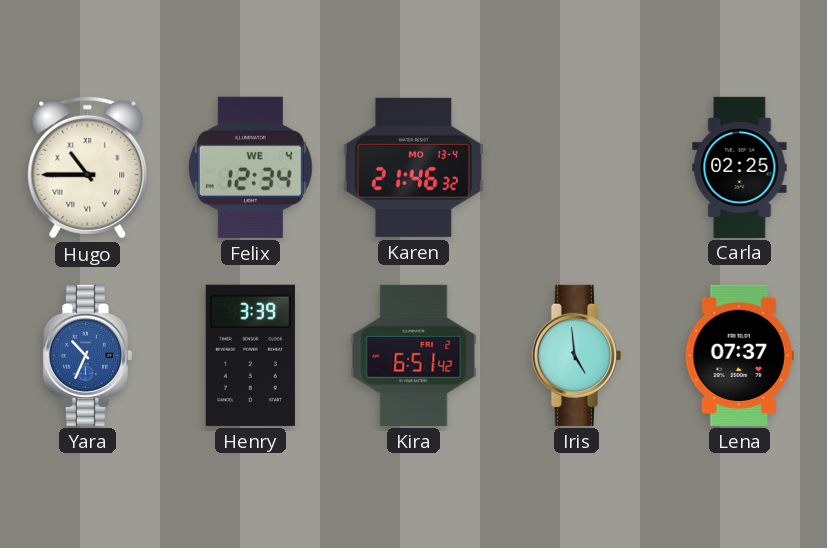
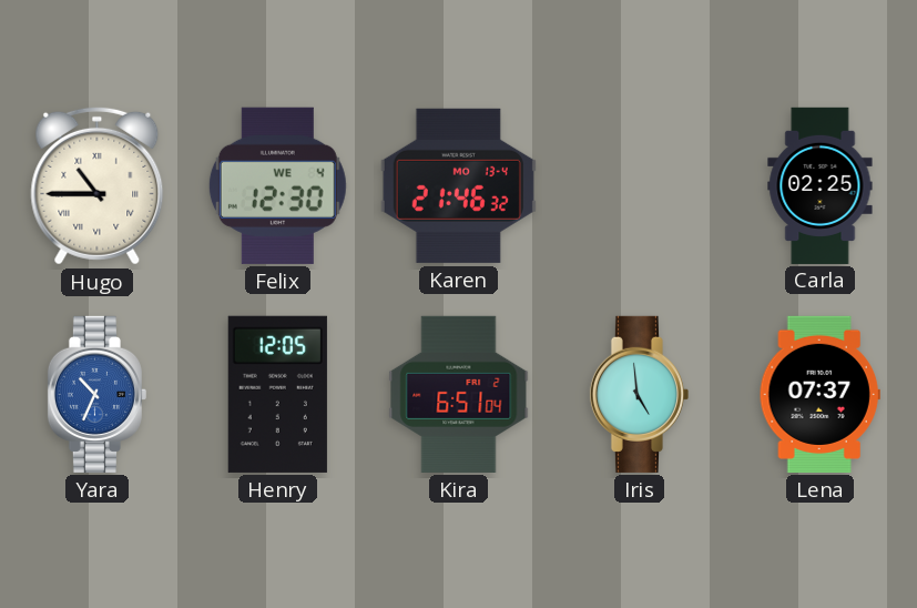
Felix: 12:34 -> 12:30
Henry: 3:39 -> 12:05
Kira: 6:51:42 -> 6:51:04
